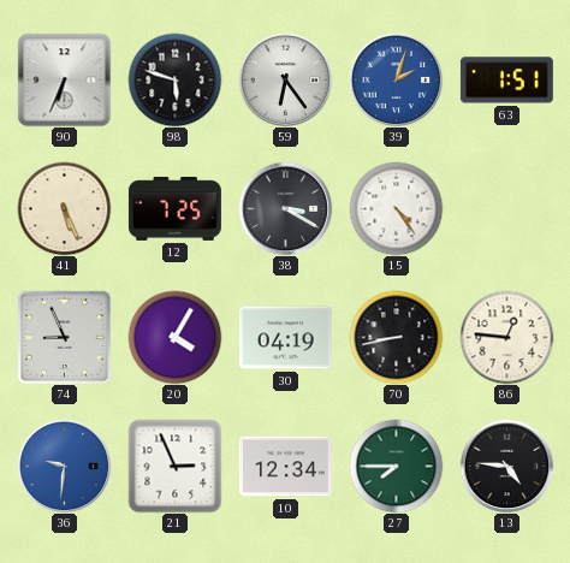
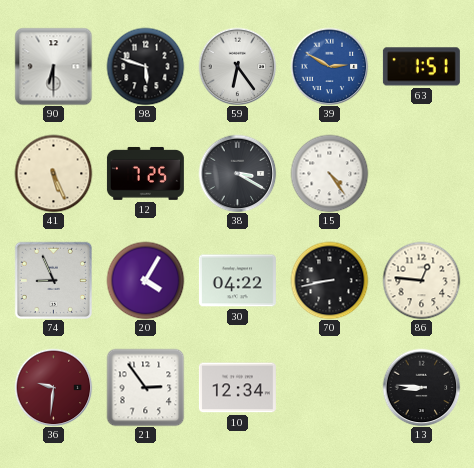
90: 6:34 -> 6:30
39: 2:03 -> 2:50
30: 04:19 -> 04:22
36 dial: blue -> burgundy
21: 2:56 -> 2:54
27: 7:45 -> none
13: 4:46 -> 8:46
